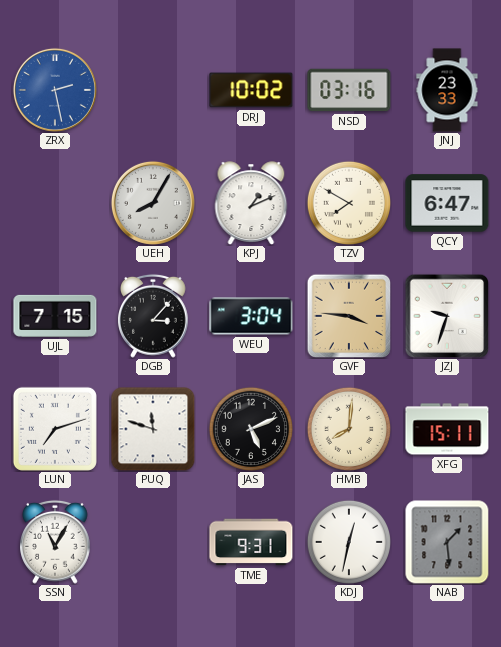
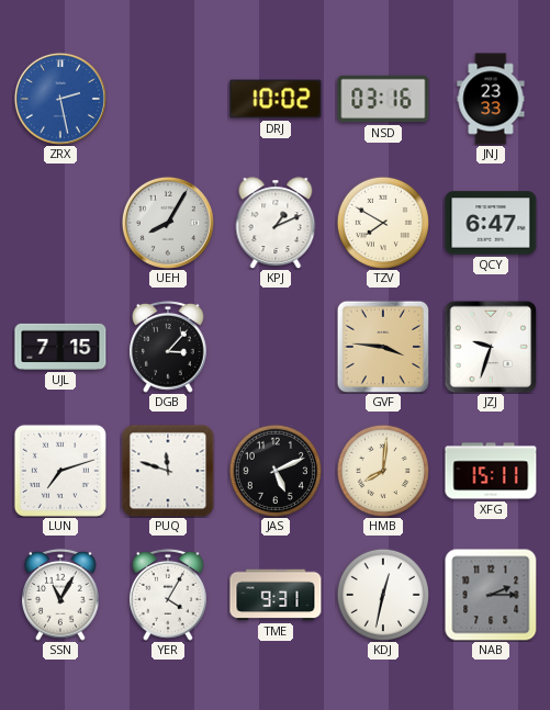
WEU: 3:04 -> none
YER: none -> 4:05
NAB: 1:29 -> 2:15
